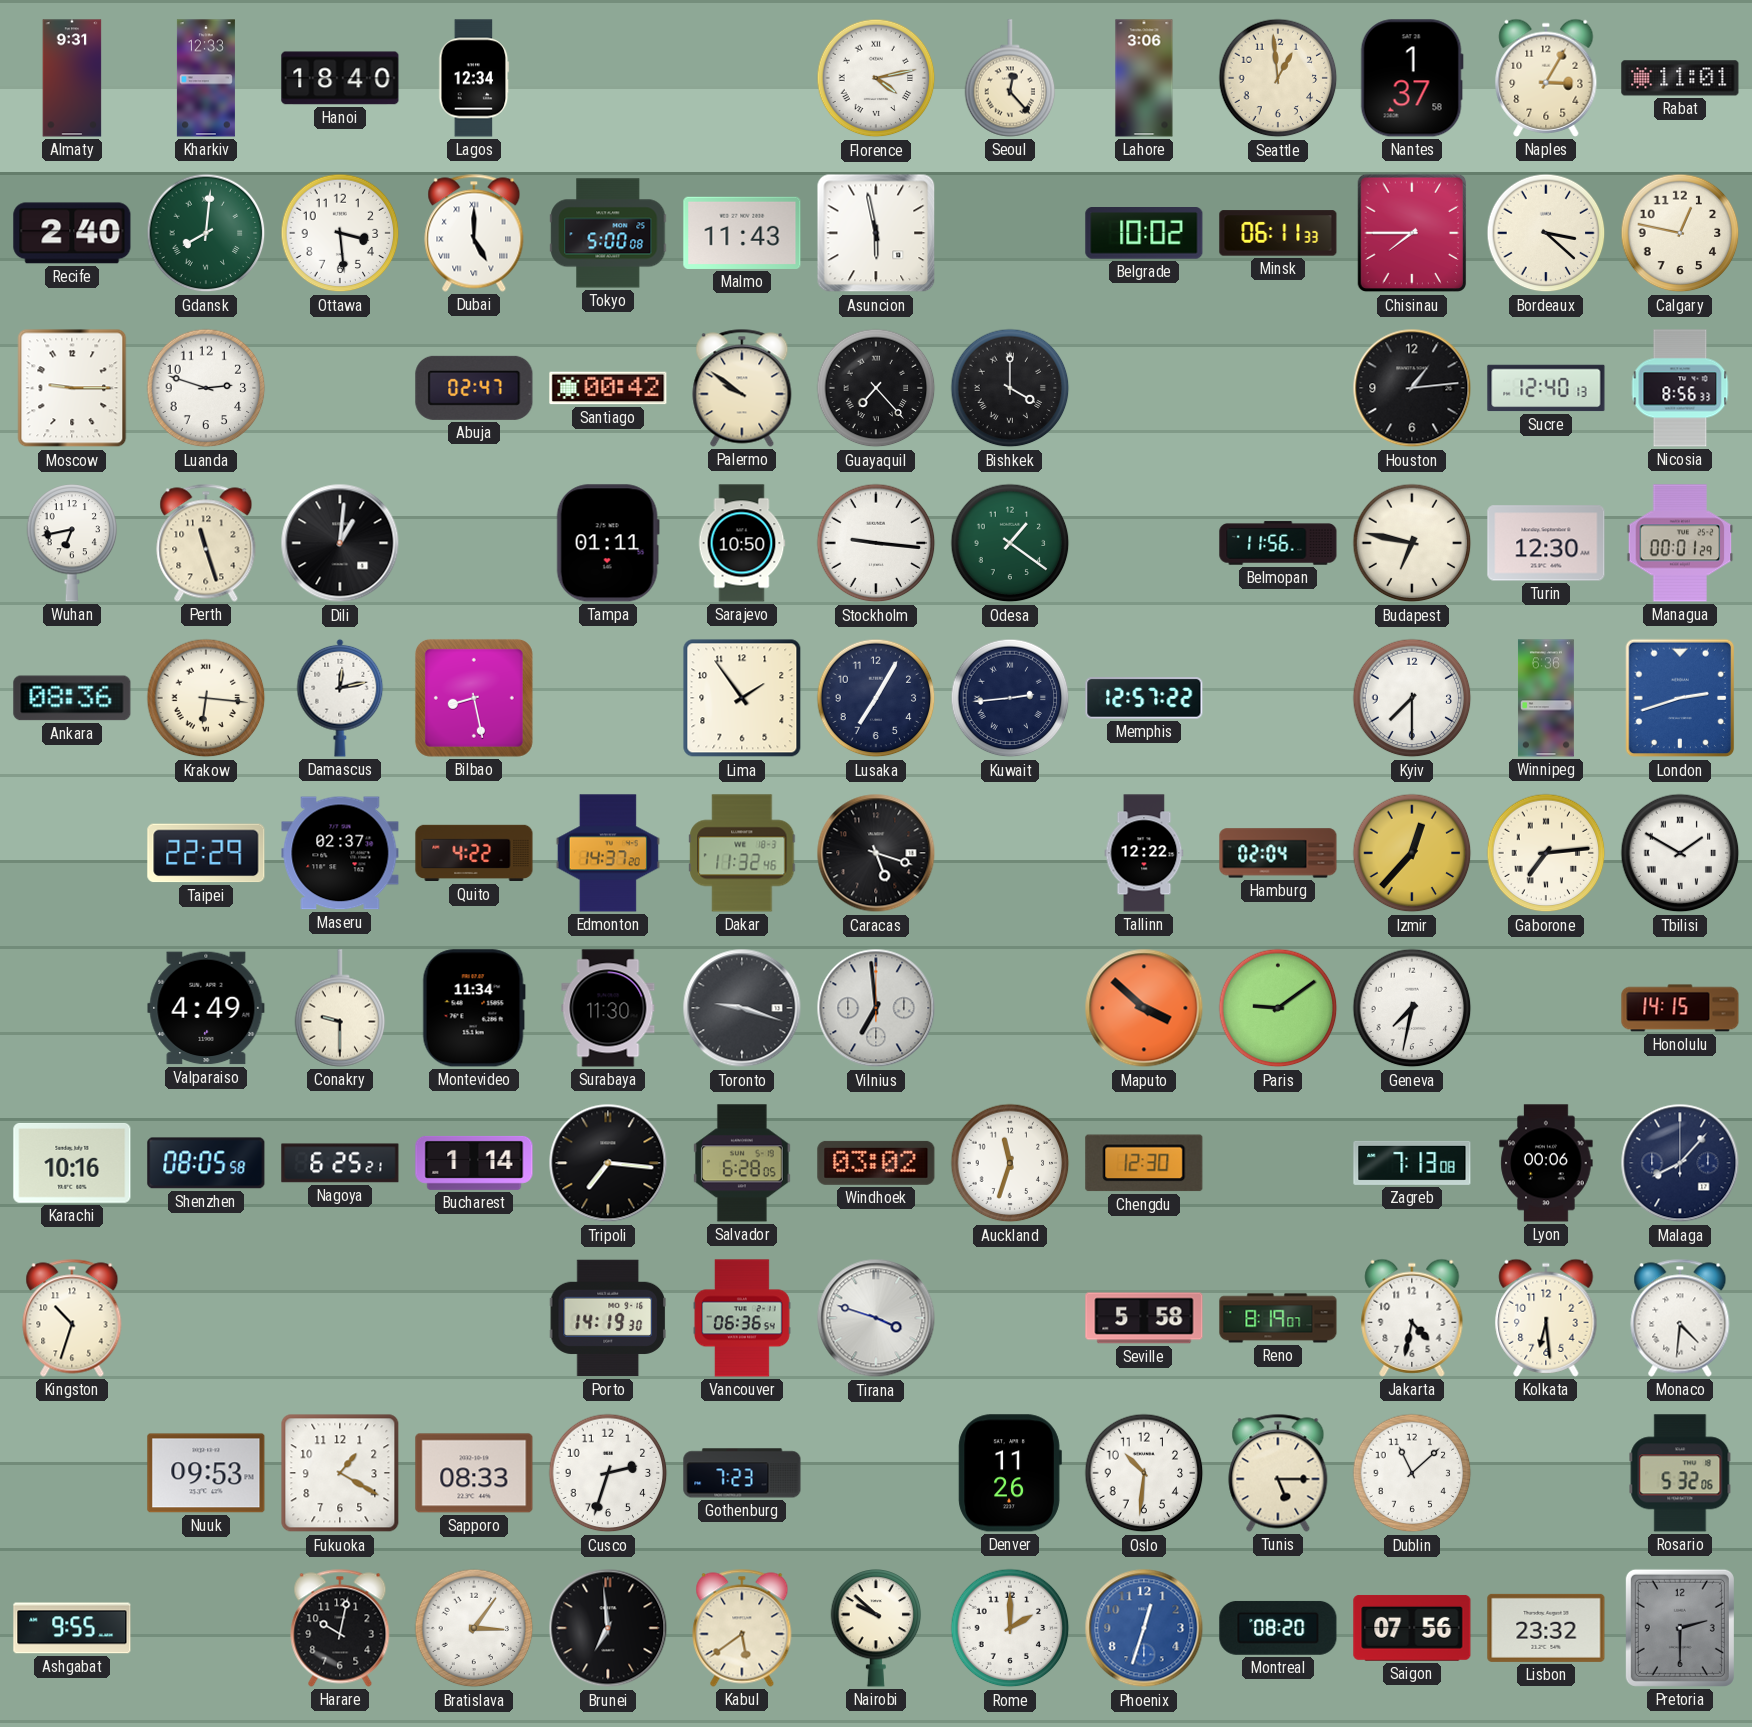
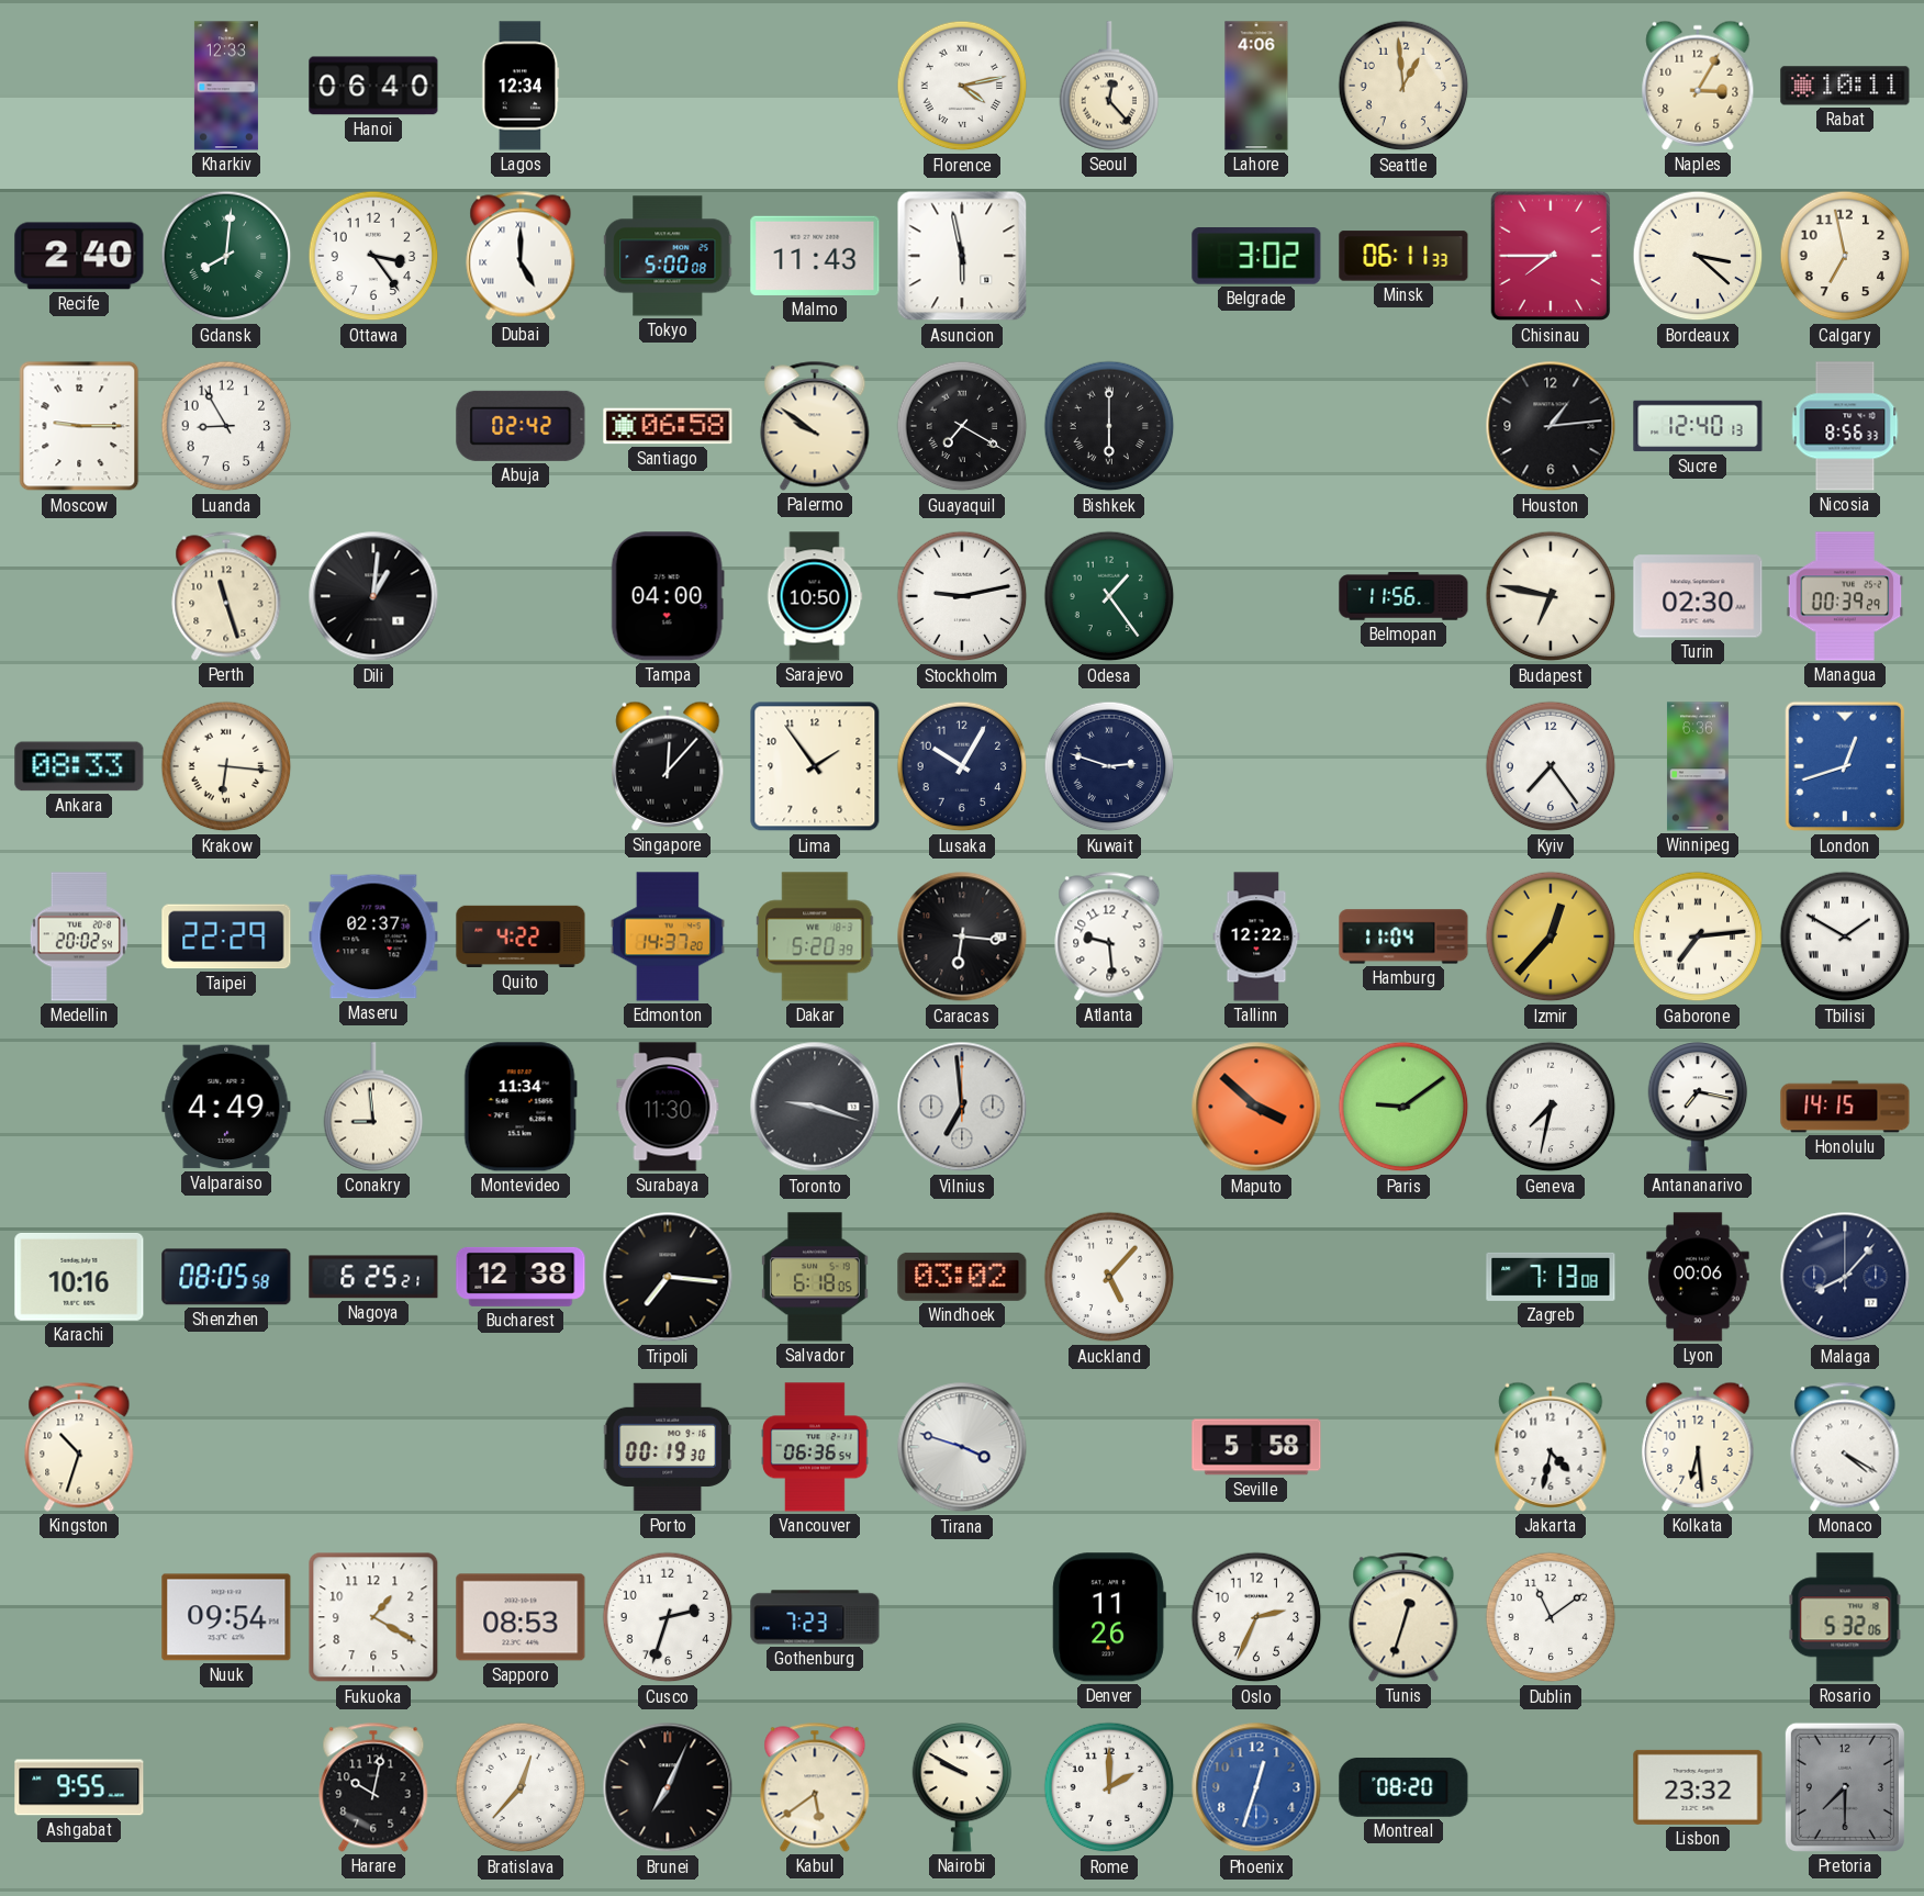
Almaty: 9:31 -> none
Hanoi: 18:40 -> 06:40
Lahore: 3:06 -> 4:06
Nantes: 1:37 -> none
Rabat: 11:01 -> 10:11
Ottawa: 3:29 -> 3:24
Belgrade: 10:02 -> 3:02
Calgary: 12:47 -> 6:58
Luanda: 2:48 -> 8:55
Abuja: 02:47 -> 02:42
Santiago: 00:42 -> 06:58
Guayaquil: 7:23 -> 7:20
Bishkek: 4:00 -> 6:00
Wuhan: 6:43 -> none
Tampa: 01:11 -> 04:00
Stockholm: 9:16 -> 9:13
Odesa: 1:21 -> 1:24
Turin: 12:30 -> 02:30
Managua: 00:01 -> 00:39
Ankara: 08:36 -> 08:33
Damascus: 12:13 -> none
Bilbao: 8:28 -> none
Singapore: none -> 12:07
Lusaka: 7:05 -> 10:05
Kuwait: 2:44 -> 2:48
Memphis: 12:57 -> none
Kyiv: 7:30 -> 7:24
London: 2:42 -> 12:42
Medellin: none -> 20:02
Dakar: 11:32 -> 5:20
Caracas: 5:18 -> 6:16
Atlanta: none -> 9:29
Hamburg: 02:04 -> 11:04
Conakry: 9:30 -> 8:59
Antananarivo: none -> 7:17
Bucharest: 1:14 -> 12:38
Salvador: 6:28 -> 6:18
Auckland: 11:33 -> 5:07
Chengdu: 12:30 -> none
Porto: 14:19 -> 00:19
Reno: 8:19 -> none
Monaco: 4:31 -> 4:20
Nuuk: 09:53 -> 09:54
Sapporo: 08:33 -> 08:53
Oslo: 10:31 -> 2:34
Tunis: 5:15 -> 12:33
Dublin: 11:08 -> 11:09
Bratislava: 3:06 -> 12:37
Brunei: 6:59 -> 7:04
Nairobi: 9:52 -> 9:50
Saigon: 07:56 -> none
Pretoria: 2:30 -> 7:30
